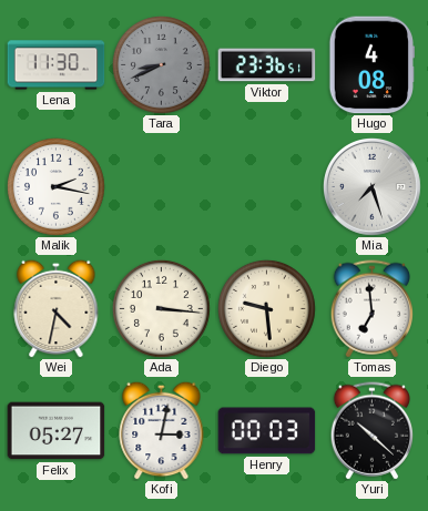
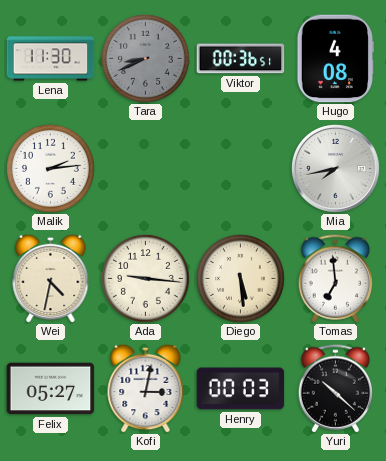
Viktor: 23:36 -> 00:36
Malik: 2:17 -> 2:14
Mia: 7:27 -> 7:43
Ada: 3:16 -> 9:16
Diego: 9:29 -> 5:29
